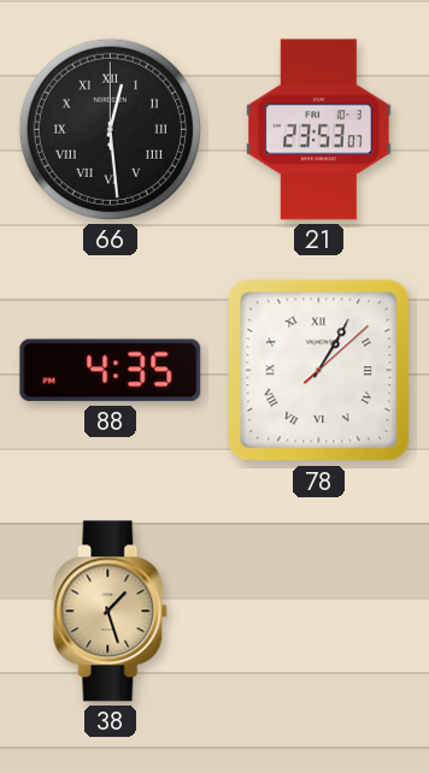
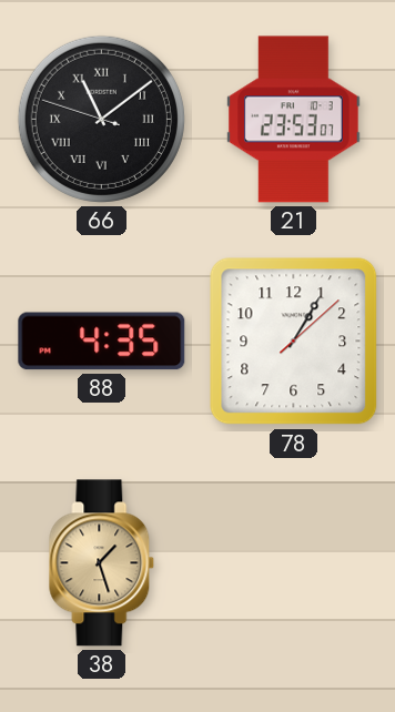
66: 12:29 -> 11:08
78 numerals: Roman -> Arabic
